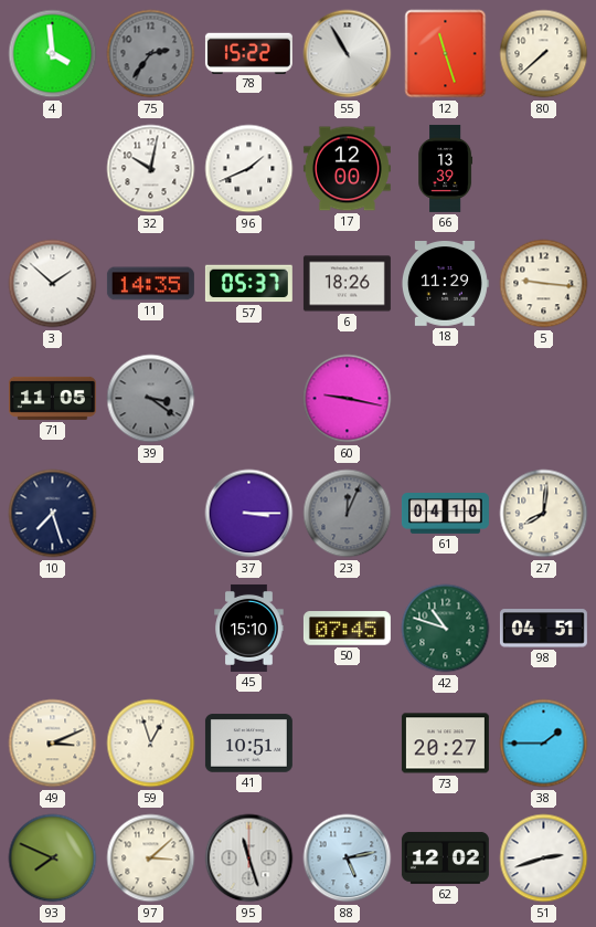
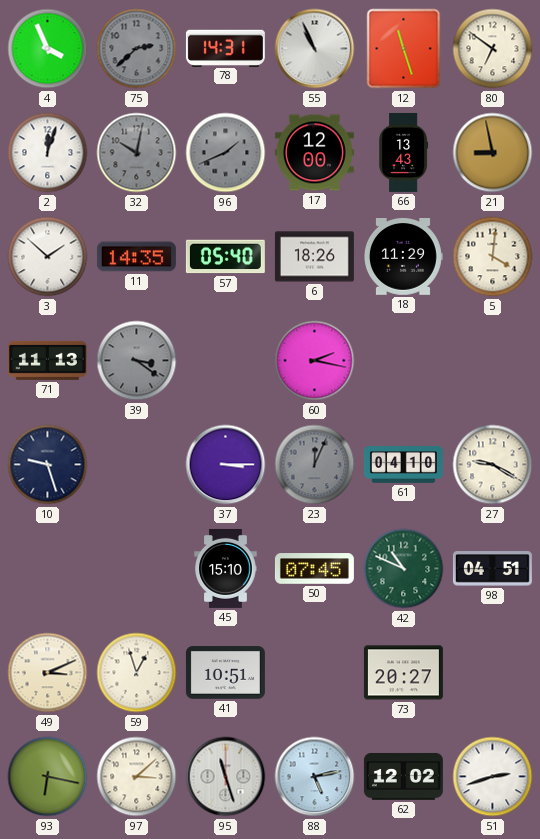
4: 3:59 -> 3:56
75: 2:36 -> 2:38
78: 15:22 -> 14:31
55: 10:55 -> 10:56
80: 7:38 -> 6:51
2: none -> 12:03
32 dial: white -> grey
96 dial: white -> grey
66: 13:39 -> 13:43
21: none -> 8:58
57: 05:37 -> 05:40
5: 9:16 -> 4:01
71: 11:05 -> 11:13
60: 9:17 -> 2:17
10: 7:27 -> 9:27
27: 8:01 -> 9:20
42: 10:48 -> 10:49
38: 1:45 -> none
93: 7:49 -> 6:17
